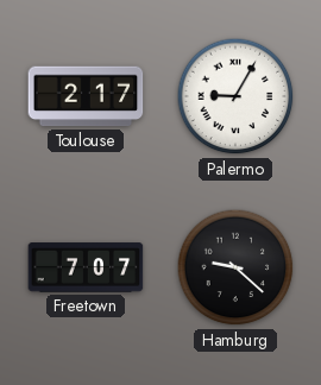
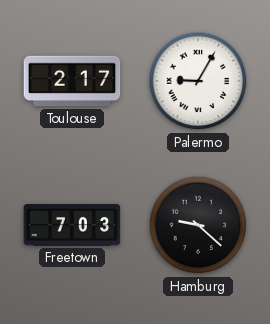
Freetown: 7:07 -> 7:03
